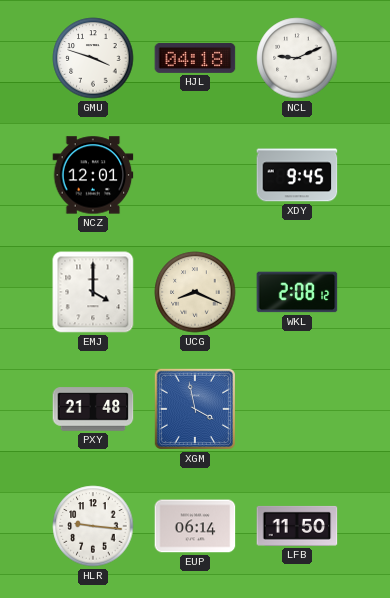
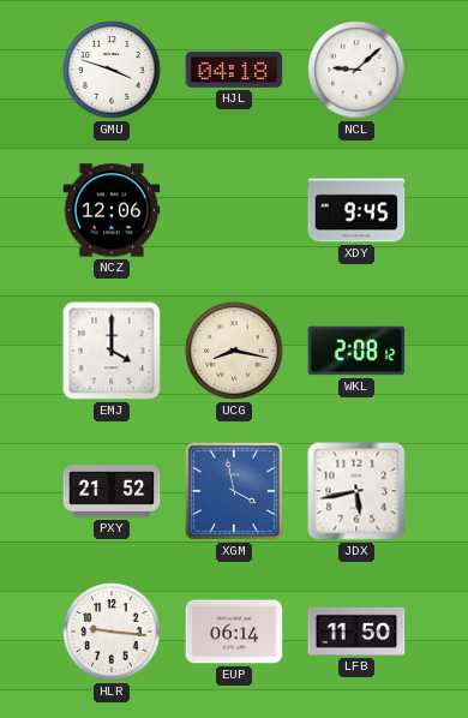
NCL: 9:11 -> 9:08
NCZ: 12:01 -> 12:06
UCG: 8:19 -> 8:17
PXY: 21:48 -> 21:52
JDX: none -> 5:43
